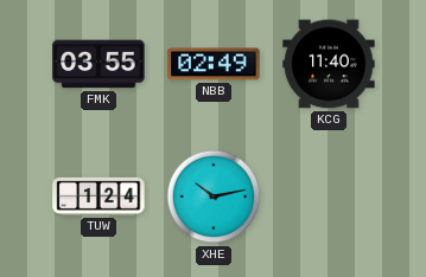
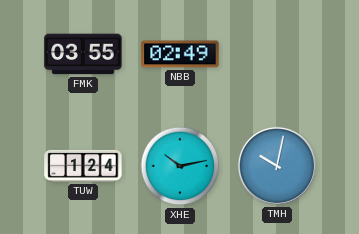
KCG: 11:40 -> none
TMH: none -> 10:02
